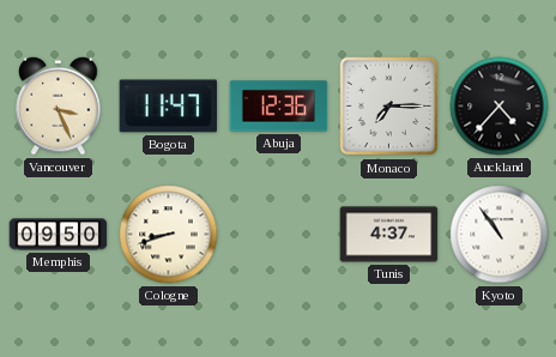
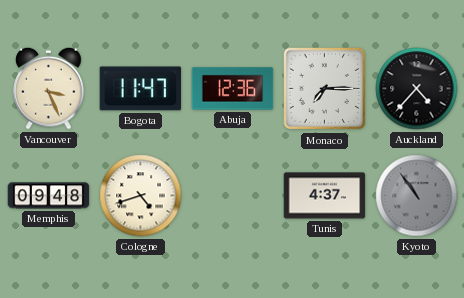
Memphis: 09:50 -> 09:48
Cologne: 8:42 -> 4:42
Kyoto dial: white -> grey
